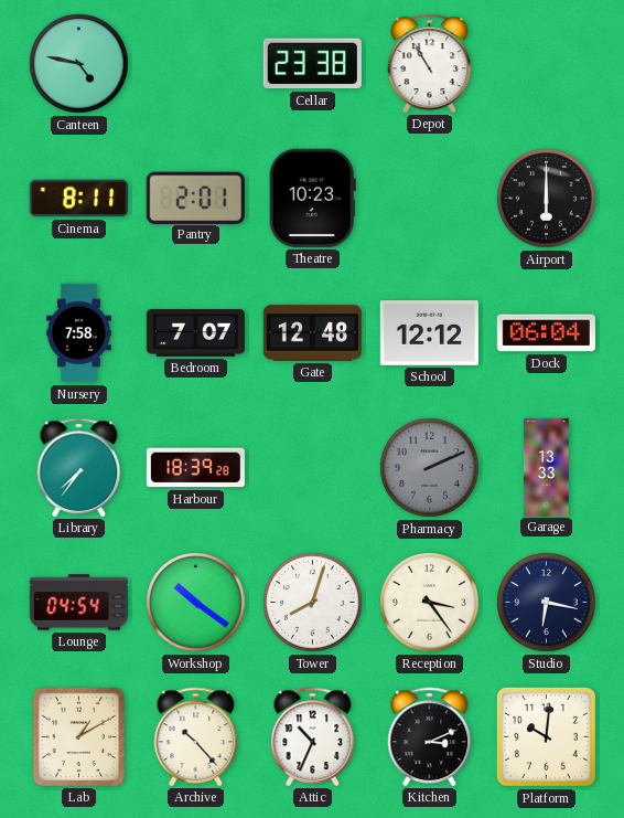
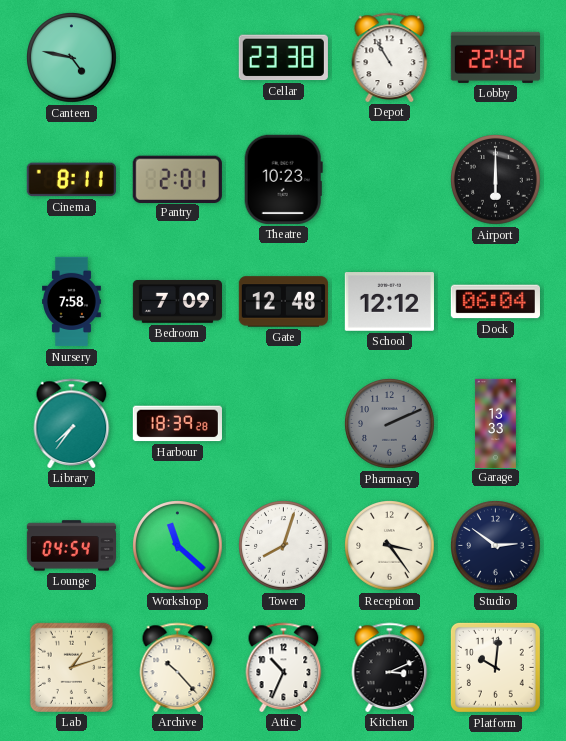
Lobby: none -> 22:42
Bedroom: 7:07 -> 7:09
Workshop: 10:21 -> 11:22
Studio: 6:17 -> 2:51
Lab: 1:10 -> 1:12
